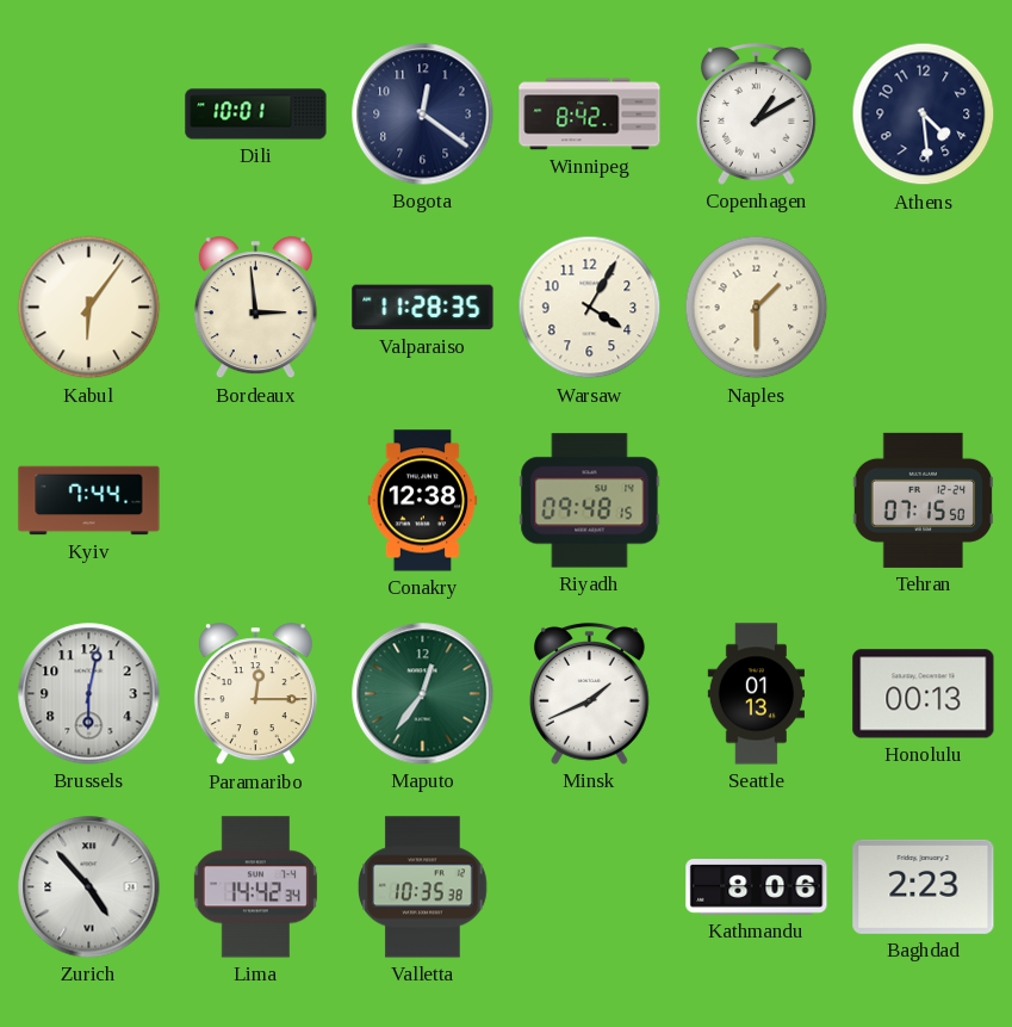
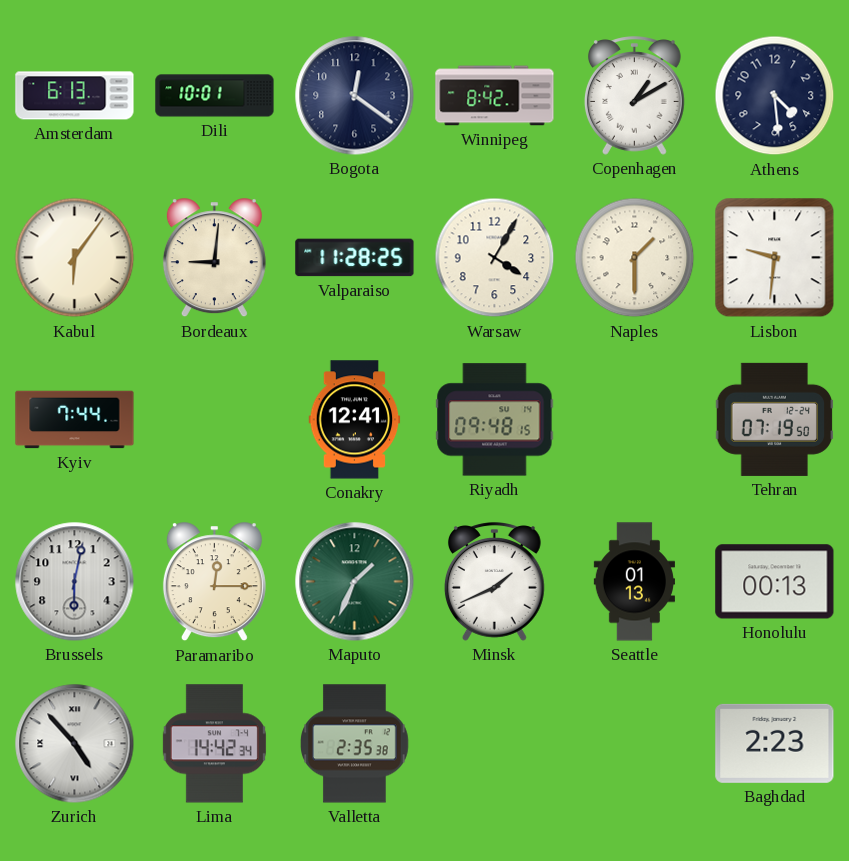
Amsterdam: none -> 6:13
Bordeaux: 2:59 -> 9:01
Valparaiso: 11:28:35 -> 11:28:25
Lisbon: none -> 9:31
Conakry: 12:38 -> 12:41
Tehran: 07:15 -> 07:19
Maputo: 12:36 -> 1:34
Valletta: 10:35 -> 2:35
Kathmandu: 8:06 -> none
